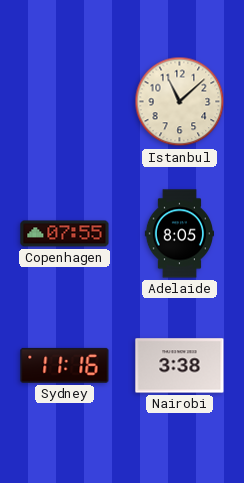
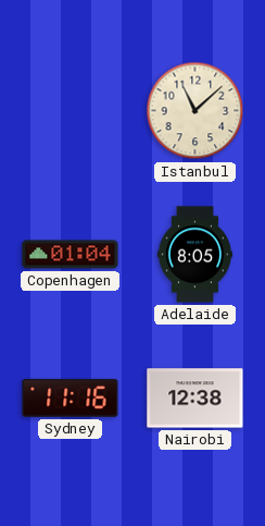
Copenhagen: 07:55 -> 01:04
Nairobi: 3:38 -> 12:38
